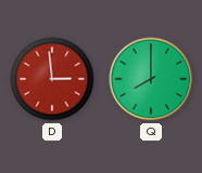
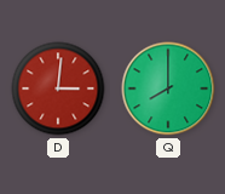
D: 2:59 -> 3:01
